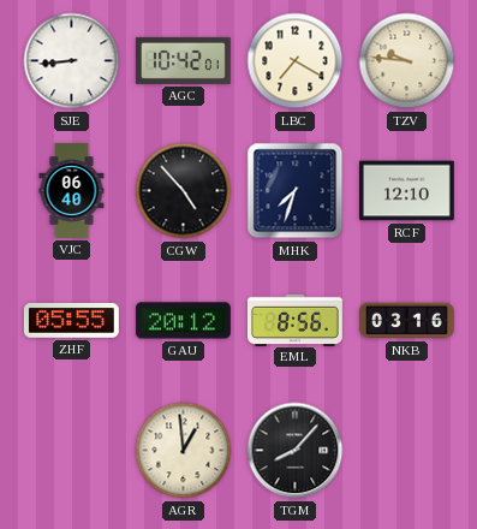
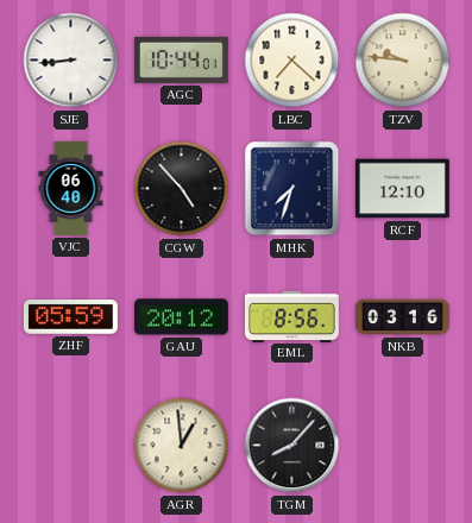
AGC: 10:42 -> 10:44
LBC: 7:20 -> 7:22
ZHF: 05:55 -> 05:59
